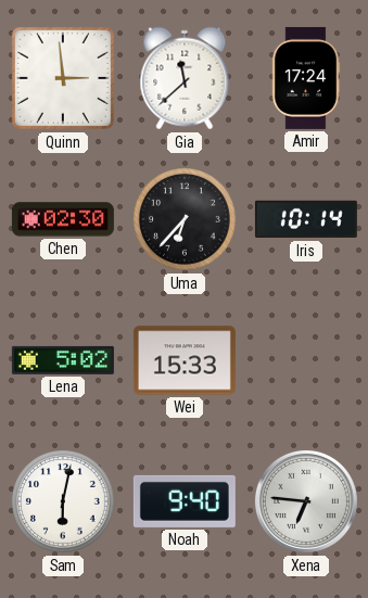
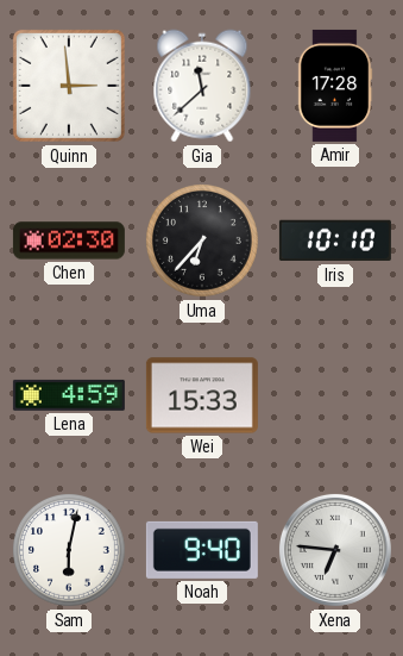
Amir: 17:24 -> 17:28
Iris: 10:14 -> 10:10
Lena: 5:02 -> 4:59
